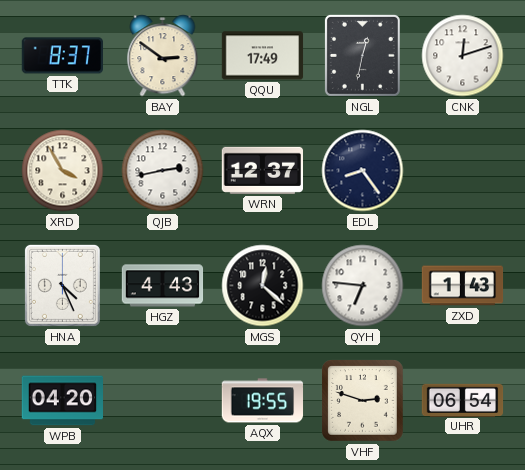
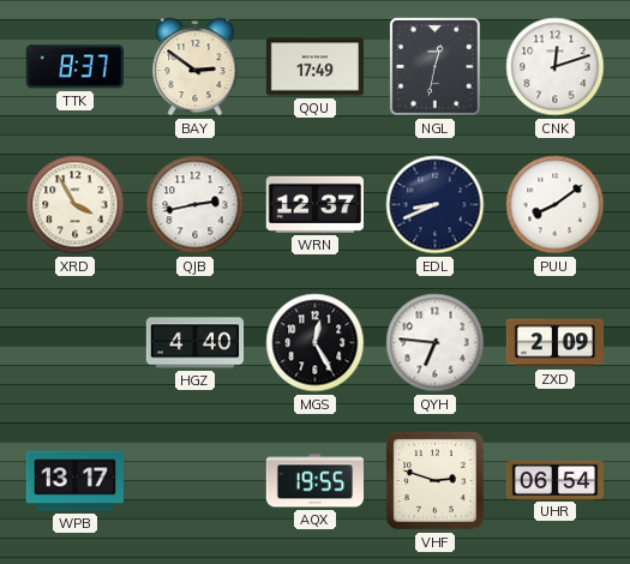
EDL: 8:24 -> 8:41
PUU: none -> 8:09
HNA: 4:26 -> none
HGZ: 4:43 -> 4:40
MGS: 12:22 -> 12:25
ZXD: 1:43 -> 2:09
WPB: 04:20 -> 13:17
